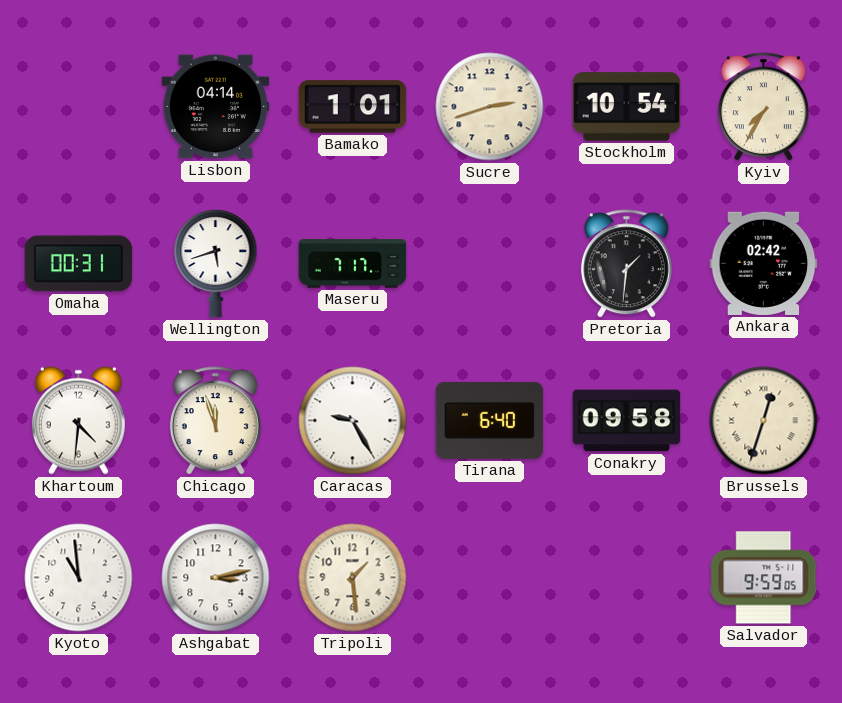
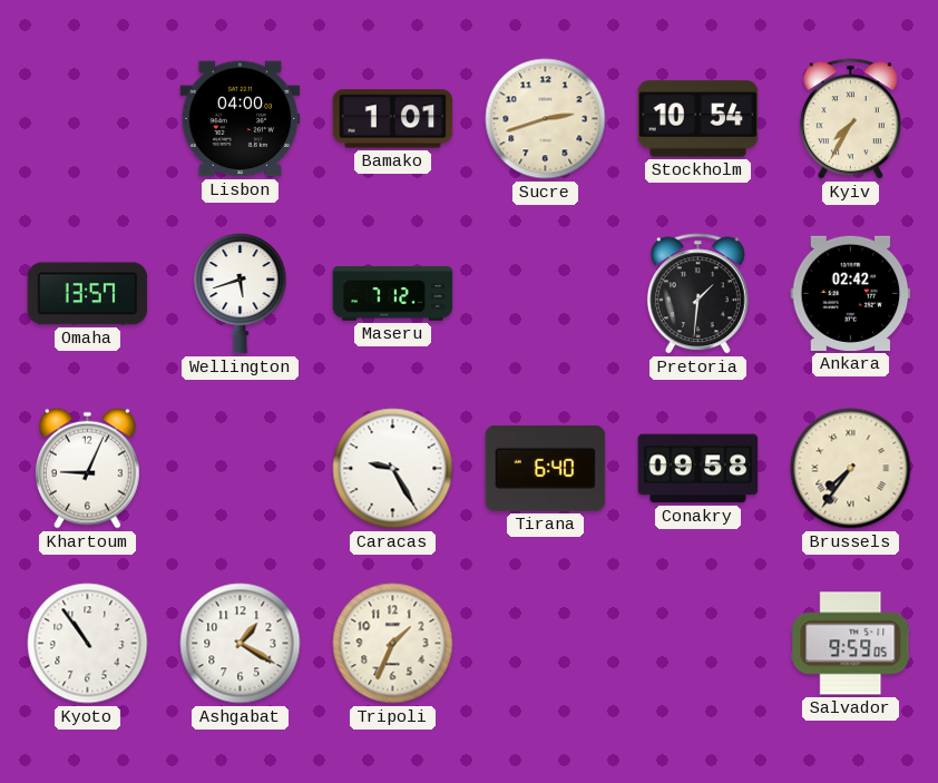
Lisbon: 04:14 -> 04:00
Omaha: 00:31 -> 13:57
Maseru: 7:17 -> 7:12
Khartoum: 4:31 -> 9:04
Chicago: 11:57 -> none
Brussels: 12:33 -> 7:36
Kyoto: 10:59 -> 10:54
Ashgabat: 3:13 -> 1:20
Tripoli: 1:29 -> 1:34
